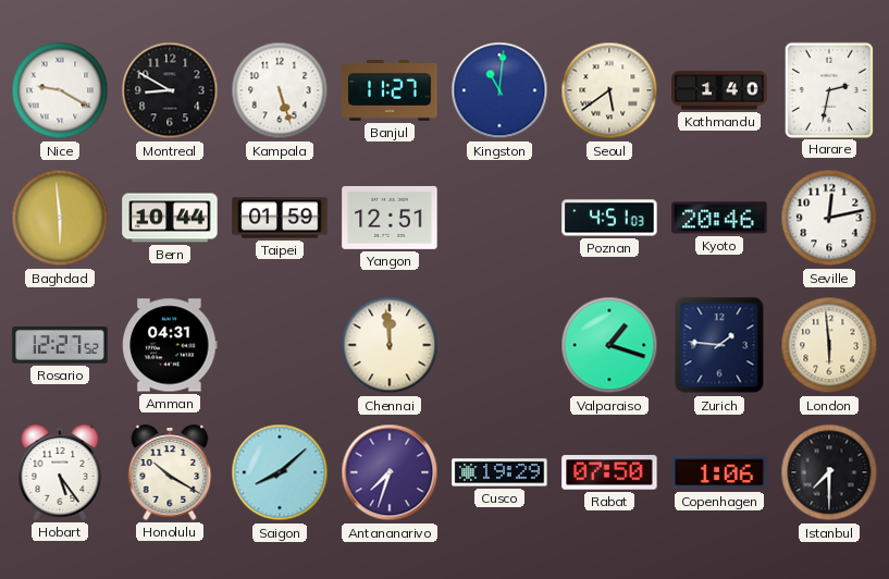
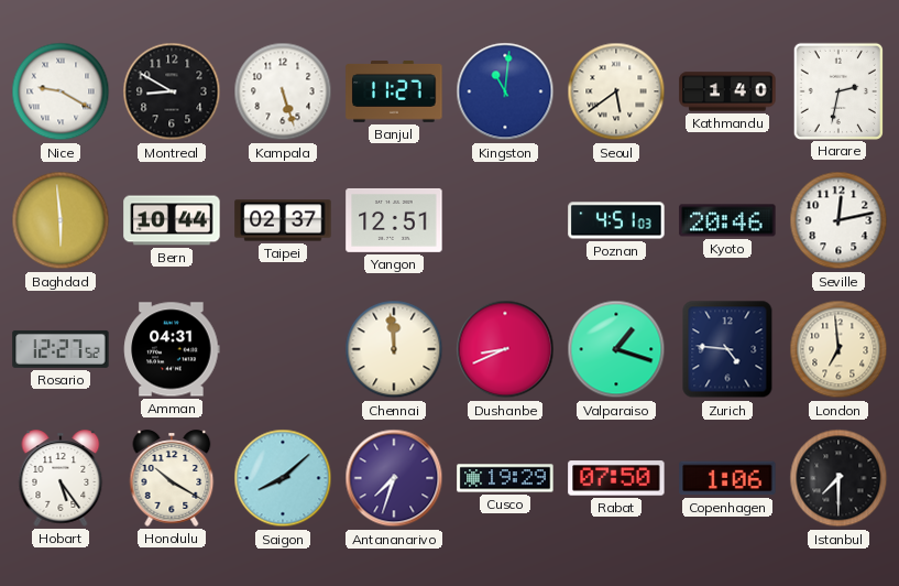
Taipei: 01:59 -> 02:37
Dushanbe: none -> 8:41
Zurich: 1:46 -> 4:46
London: 5:59 -> 6:59
